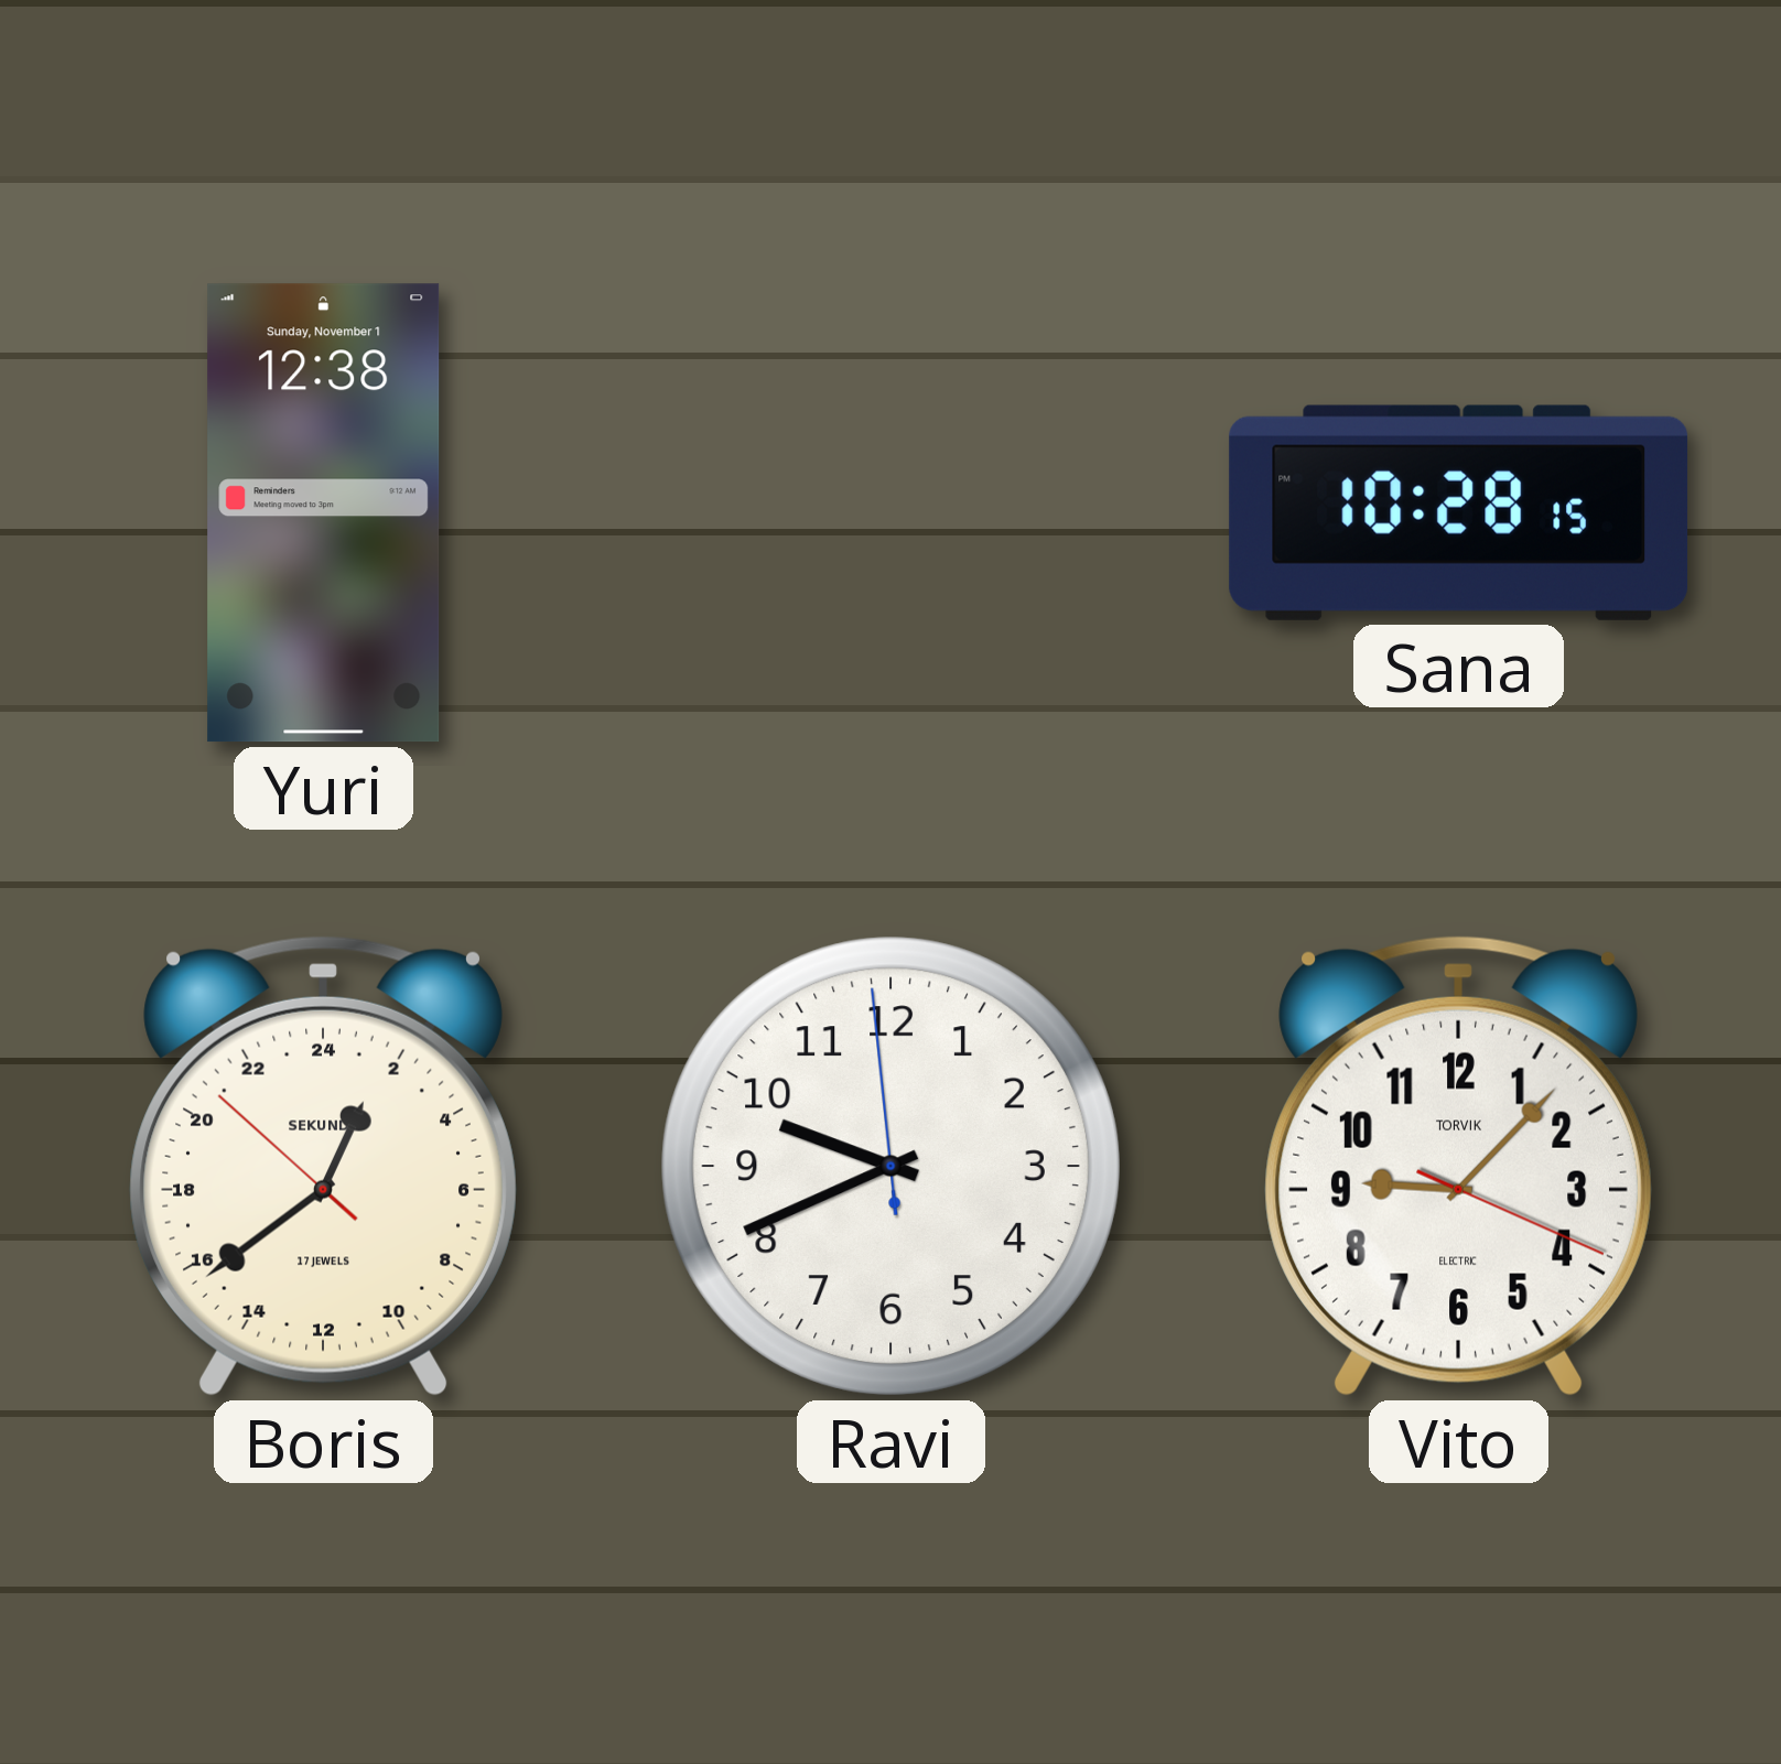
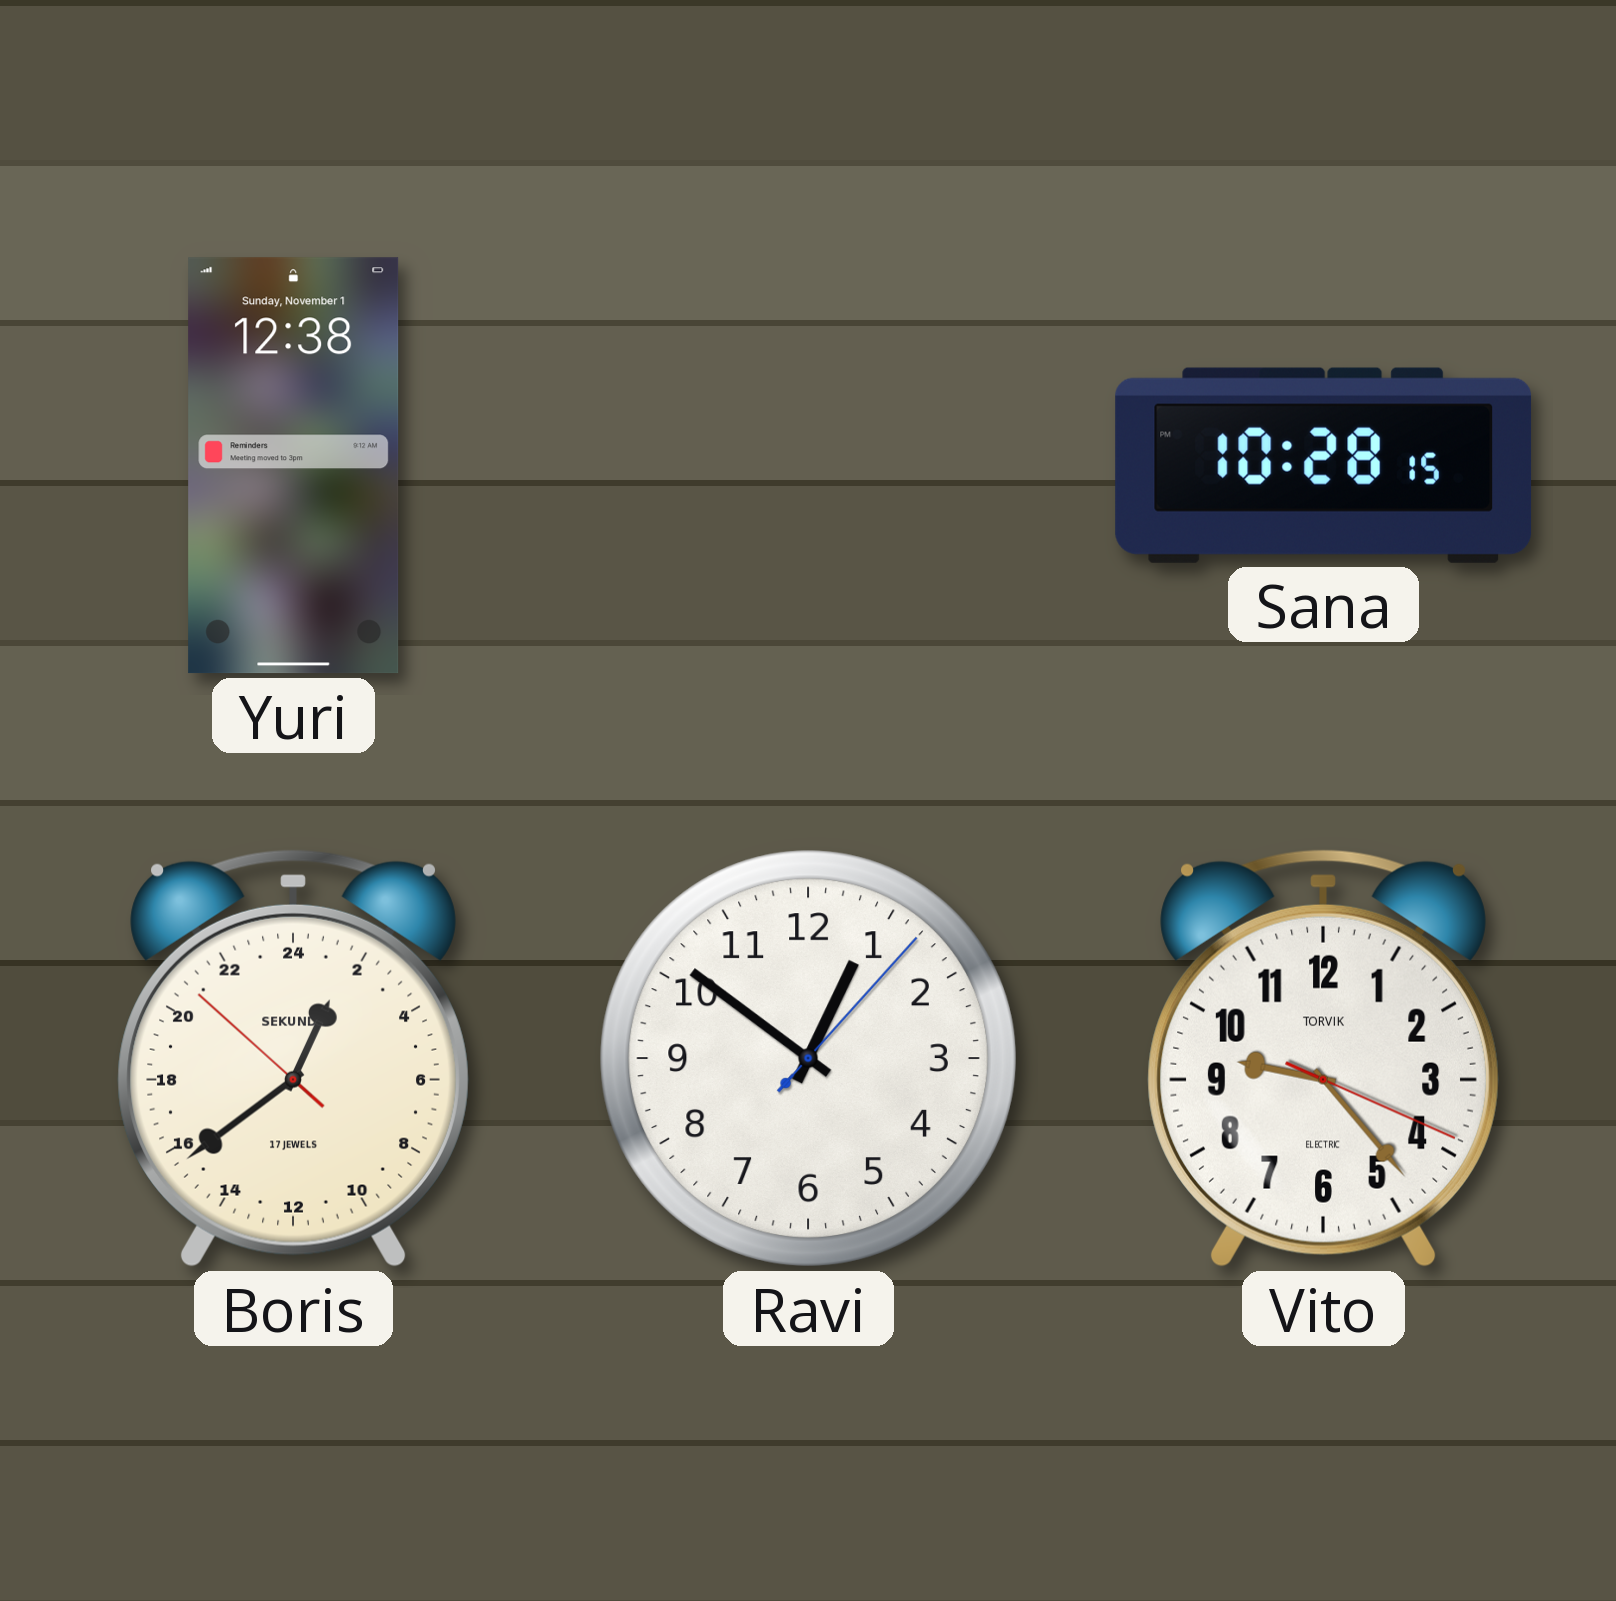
Ravi: 9:40 -> 12:51
Vito: 9:07 -> 9:23
